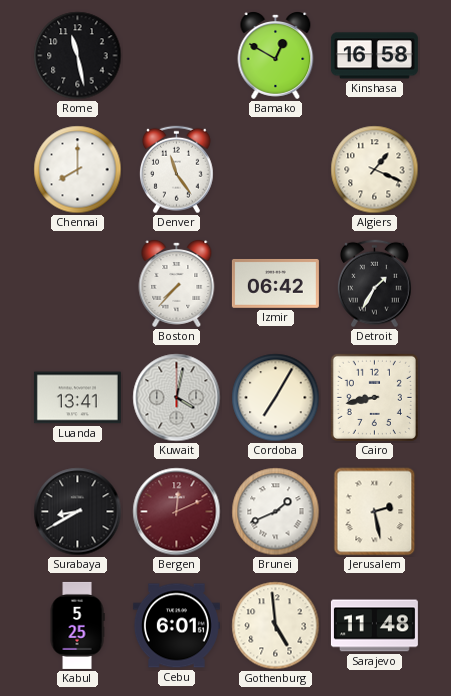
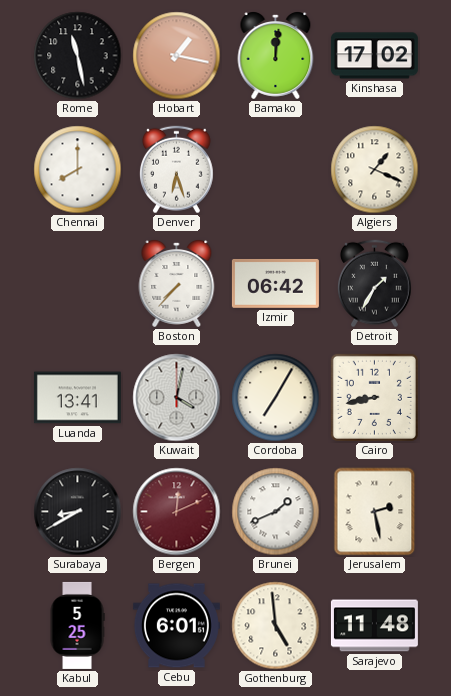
Hobart: none -> 1:17
Bamako: 12:50 -> 12:01
Kinshasa: 16:58 -> 17:02
Denver: 11:24 -> 6:27
